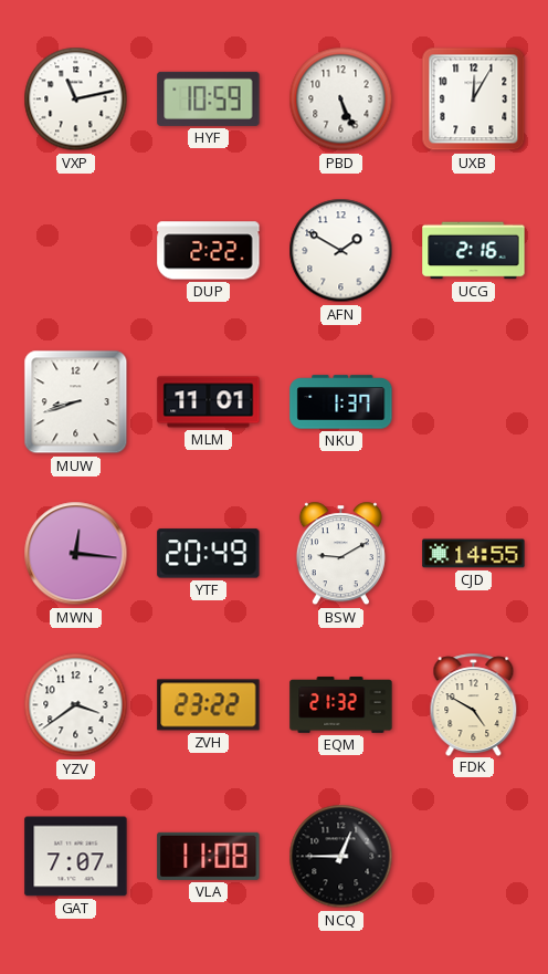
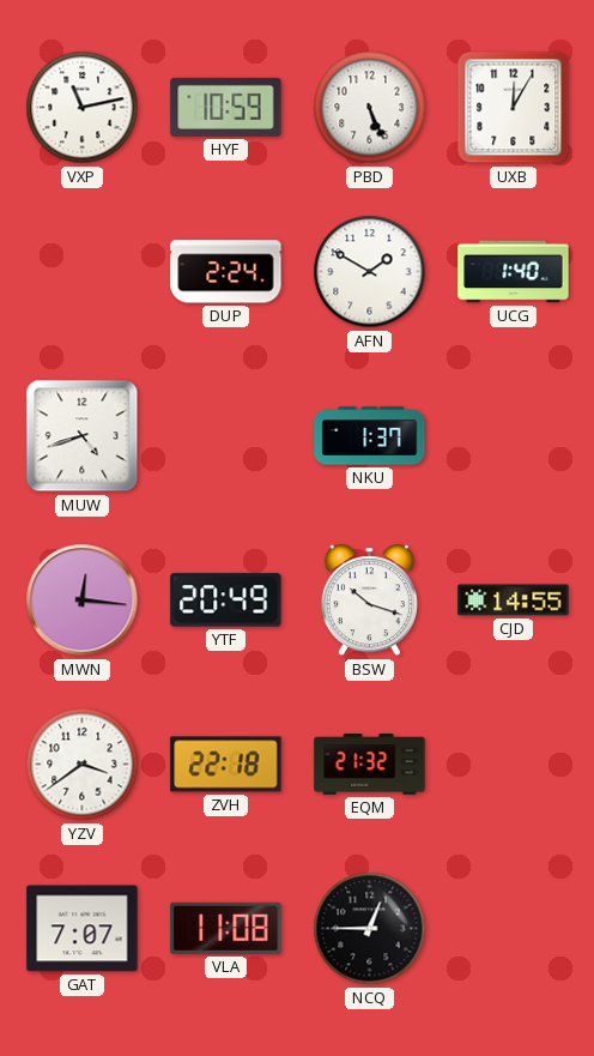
DUP: 2:22 -> 2:24
UCG: 2:16 -> 1:40
MUW: 8:42 -> 4:42
MLM: 11:01 -> none
BSW: 9:10 -> 10:18
ZVH: 23:22 -> 22:18
FDK: 4:50 -> none
